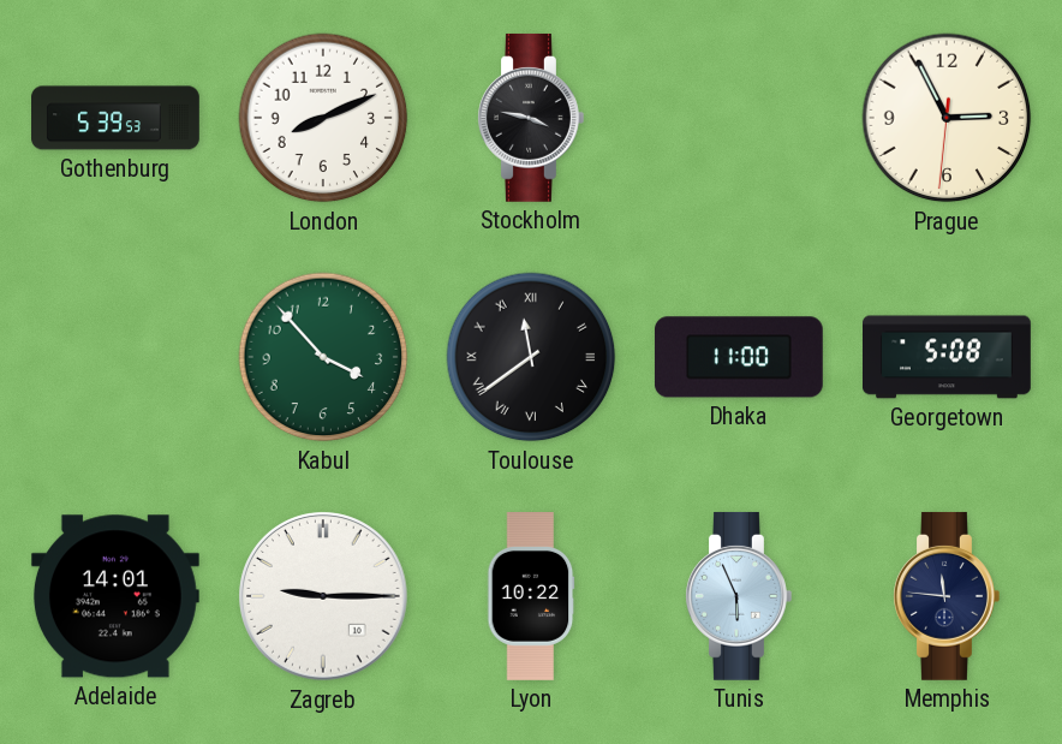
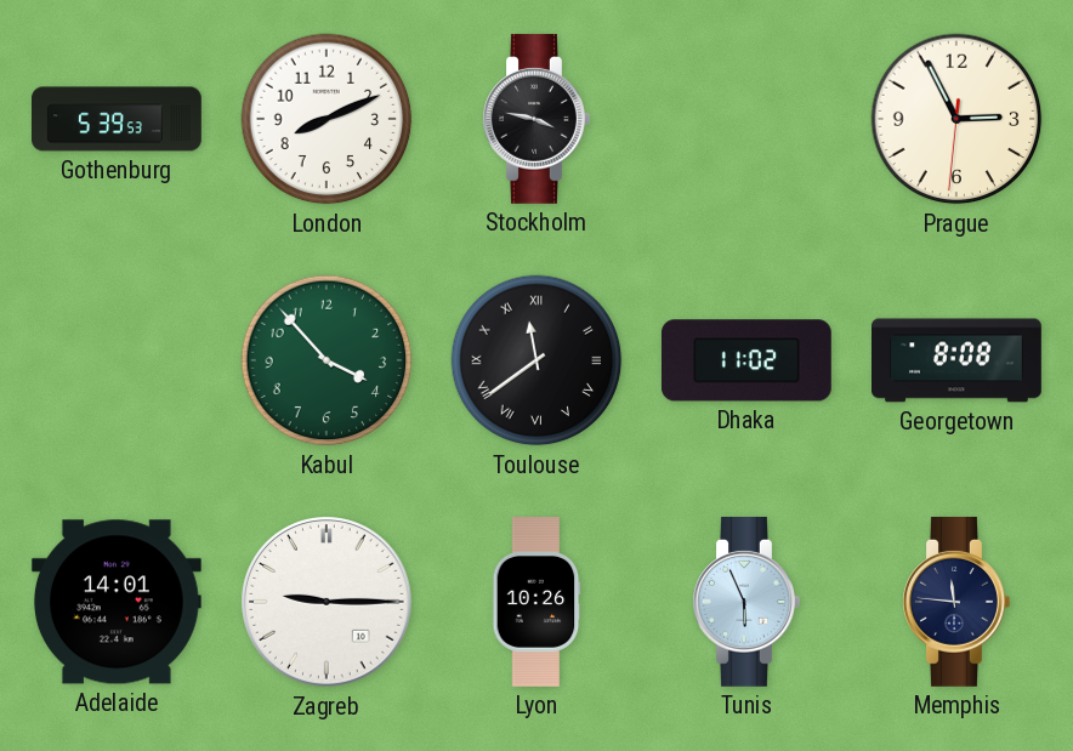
Dhaka: 11:00 -> 11:02
Georgetown: 5:08 -> 8:08
Lyon: 10:22 -> 10:26
